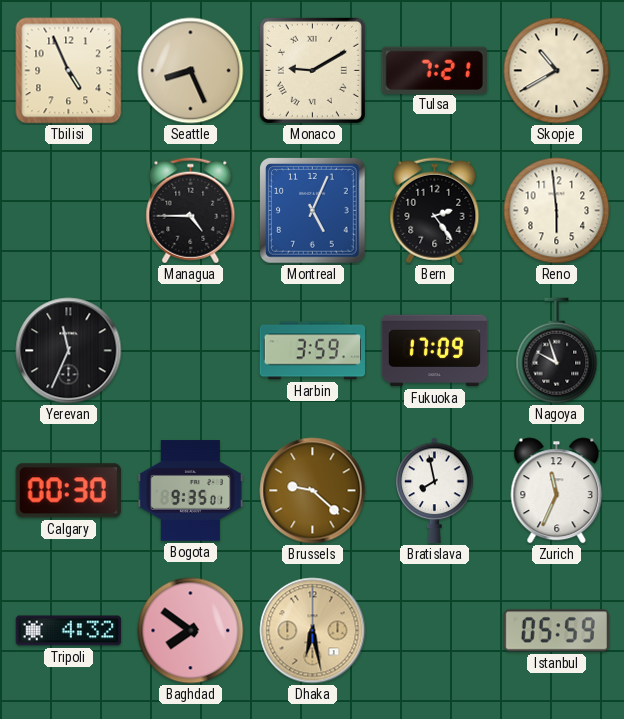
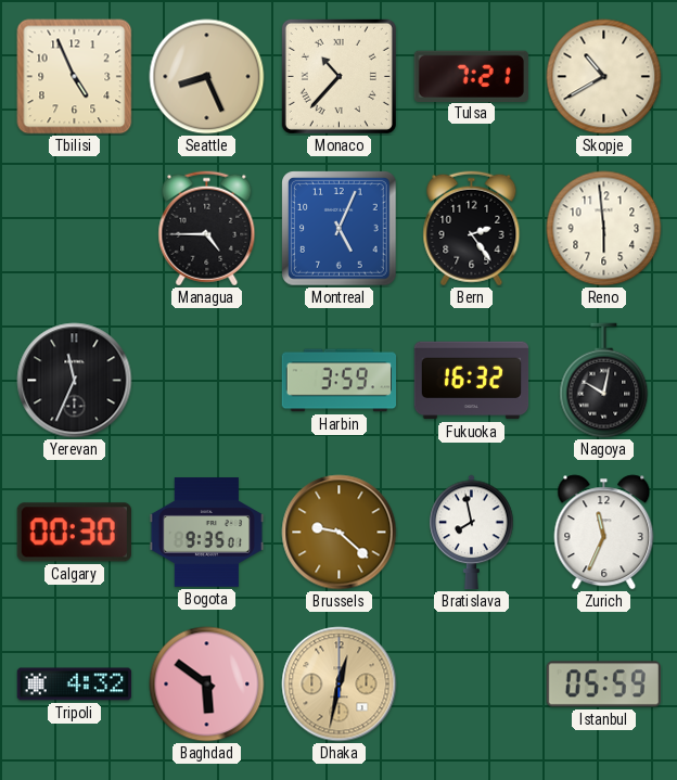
Monaco: 9:10 -> 10:37
Fukuoka: 17:09 -> 16:32
Nagoya: 9:57 -> 10:02
Baghdad: 7:51 -> 5:51
Dhaka: 6:28 -> 12:32
